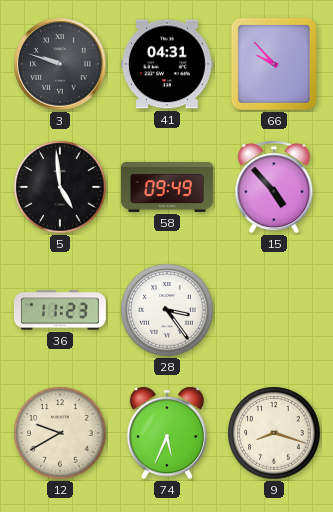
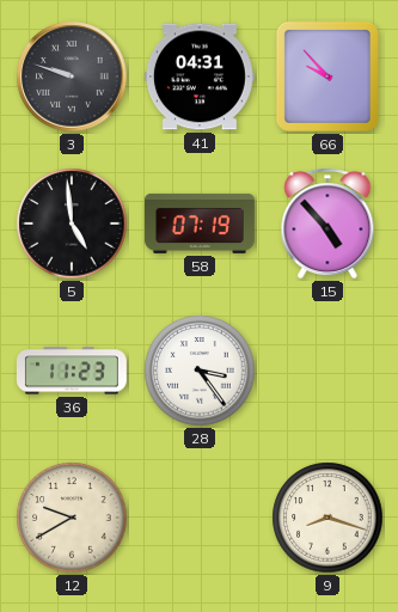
58: 09:49 -> 07:19
74: 5:34 -> none
